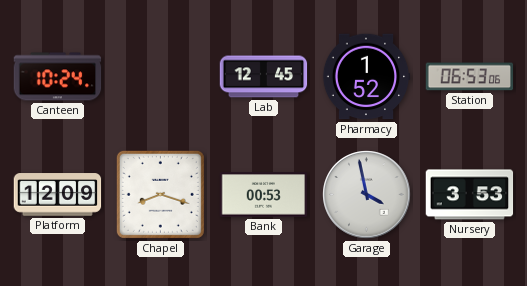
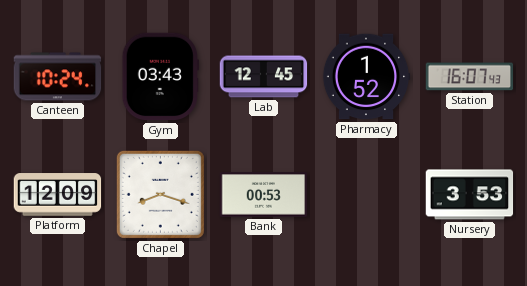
Gym: none -> 03:43
Station: 06:53 -> 16:07
Garage: 3:58 -> none
